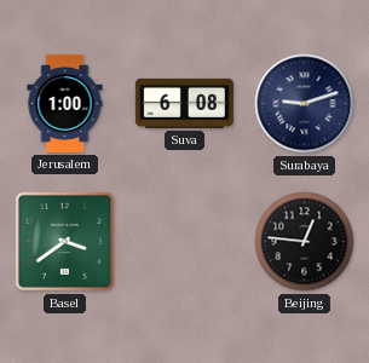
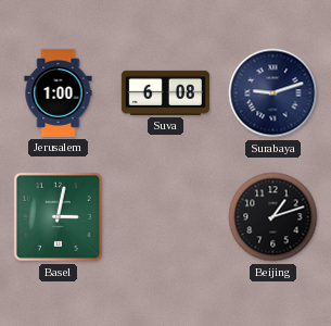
Basel: 3:39 -> 3:02
Beijing: 12:46 -> 1:12
